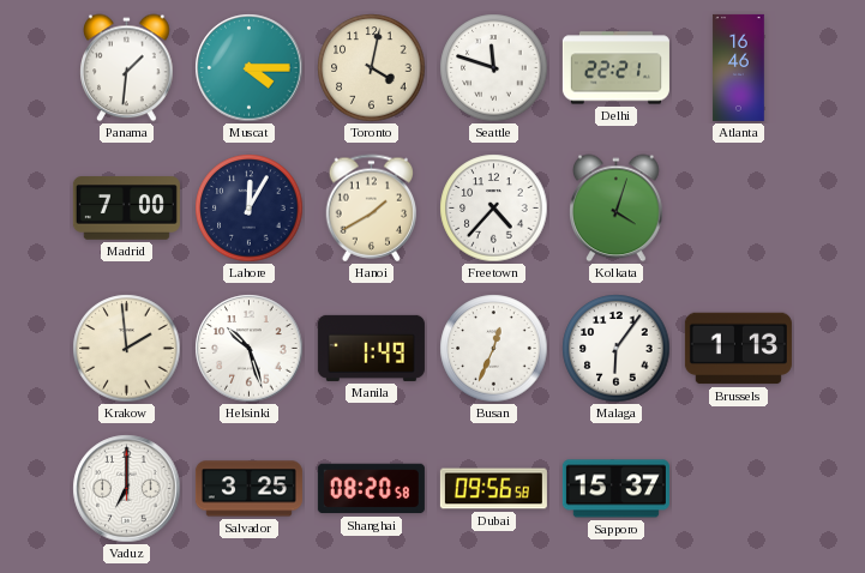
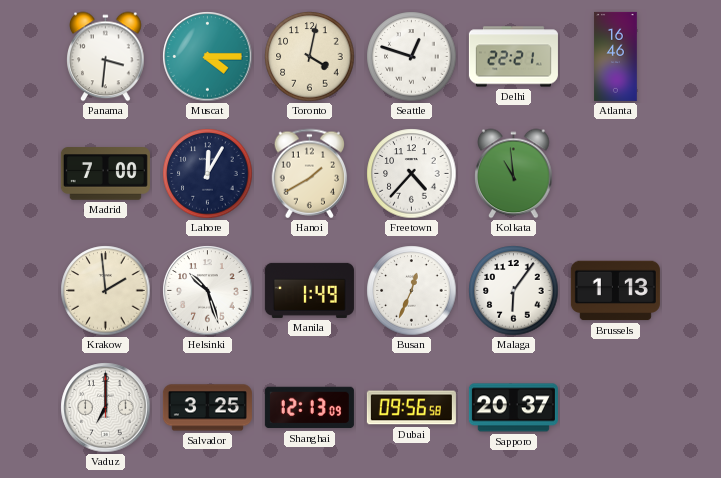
Panama: 1:31 -> 3:31
Seattle: 11:48 -> 12:48
Kolkata: 4:03 -> 10:59
Shanghai: 08:20 -> 12:13
Sapporo: 15:37 -> 20:37
